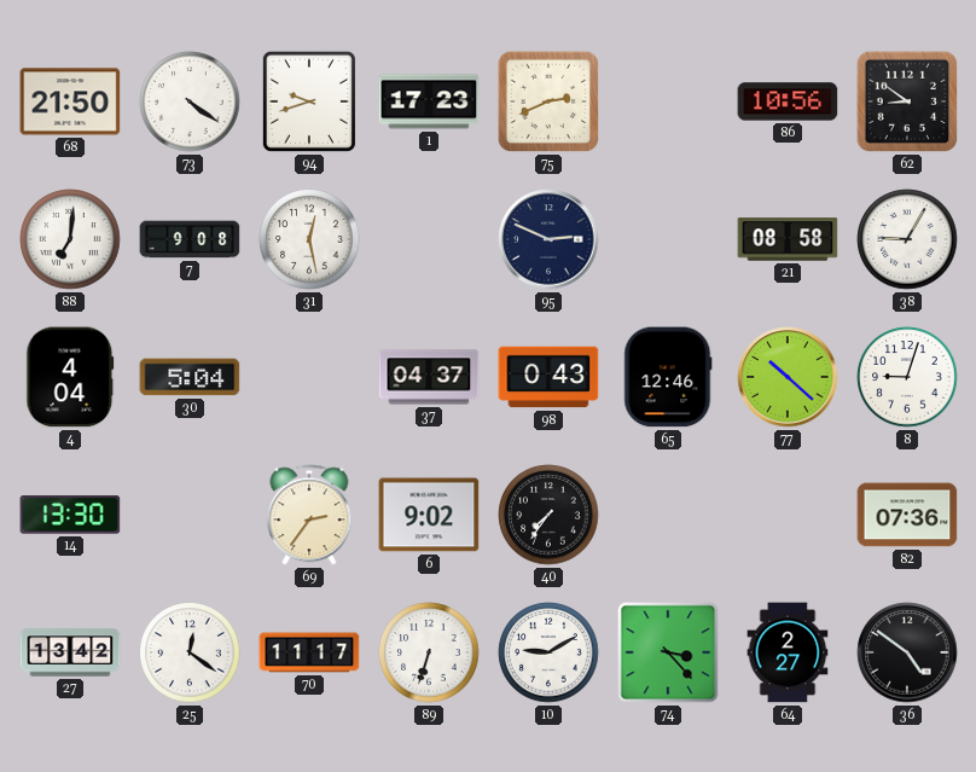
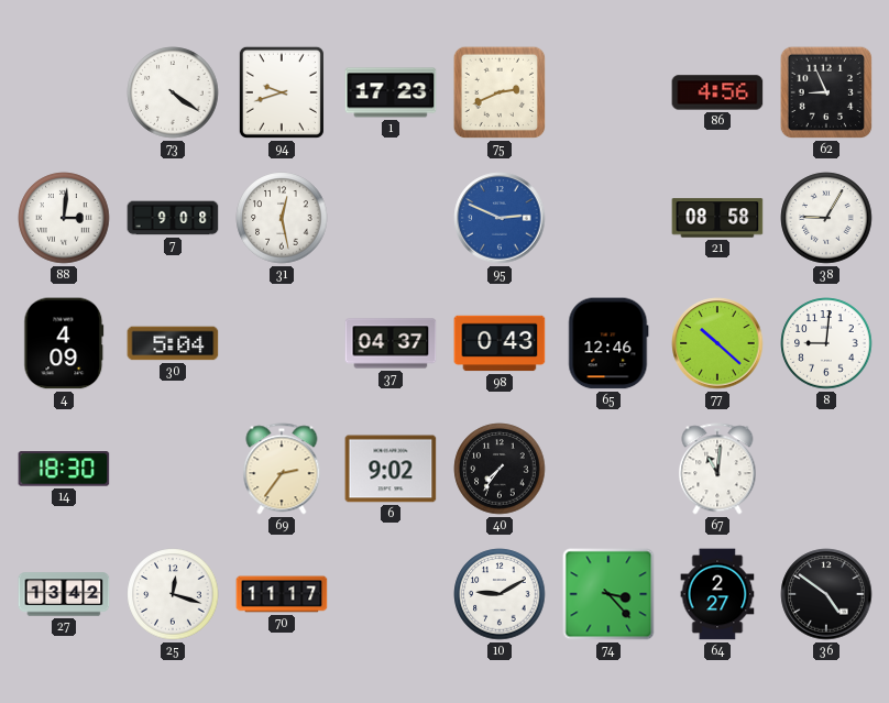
68: 21:50 -> none
86: 10:56 -> 4:56
62: 8:51 -> 8:56
88: 7:01 -> 3:01
95 dial: navy -> blue
4: 4:04 -> 4:09
8: 9:03 -> 9:01
14: 13:30 -> 18:30
67: none -> 11:01
82: 07:36 -> none
25: 12:21 -> 12:18
89: 6:33 -> none
